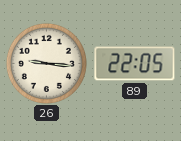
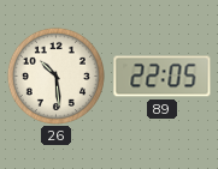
26: 9:16 -> 10:29
